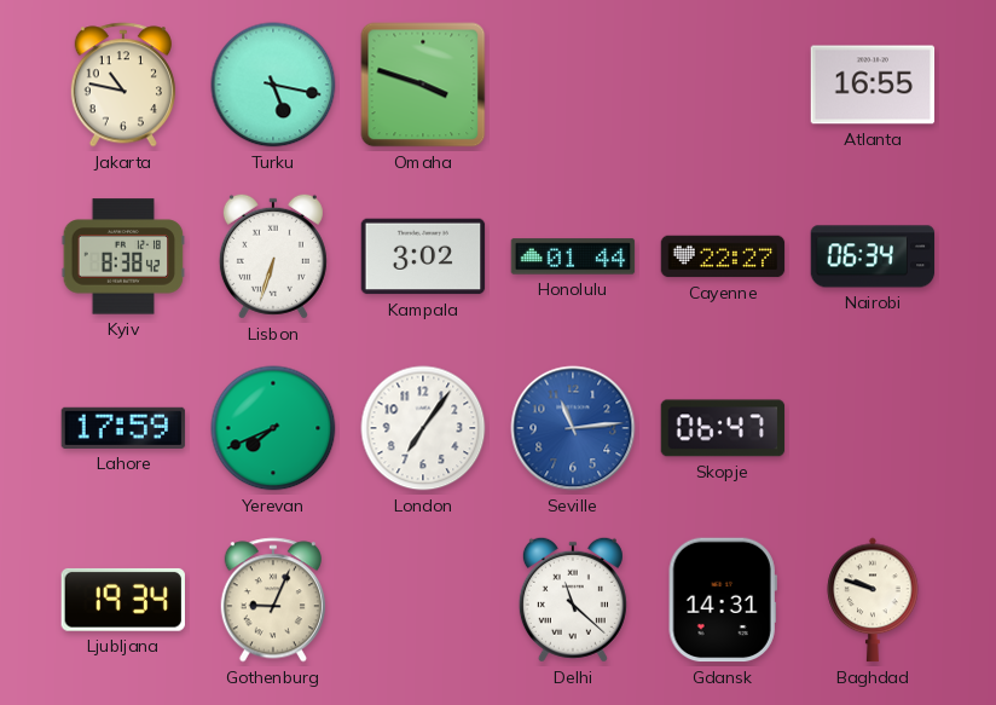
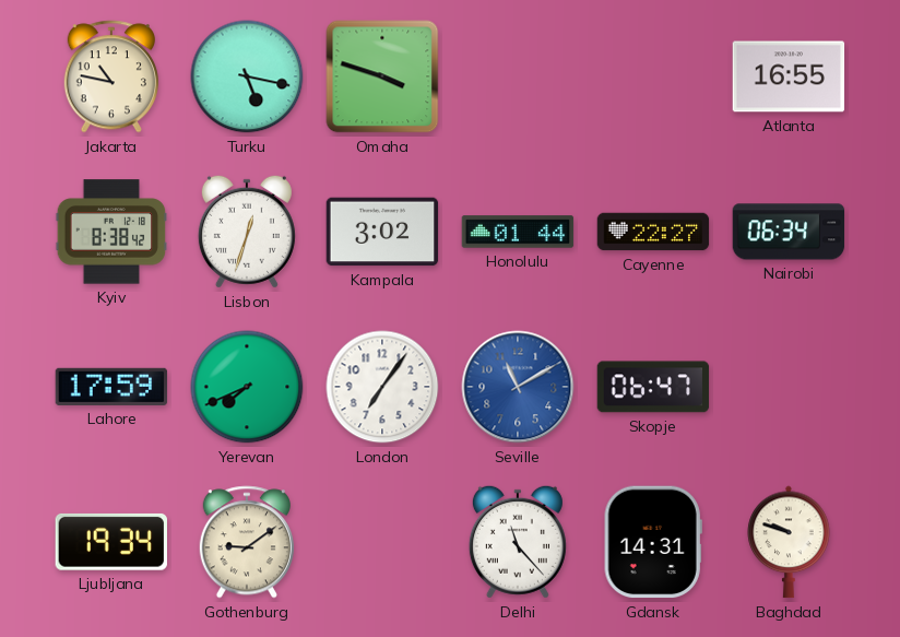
Lisbon: 6:33 -> 12:33
Seville: 11:14 -> 11:10
Gothenburg: 9:04 -> 9:09
Delhi: 11:22 -> 11:23
